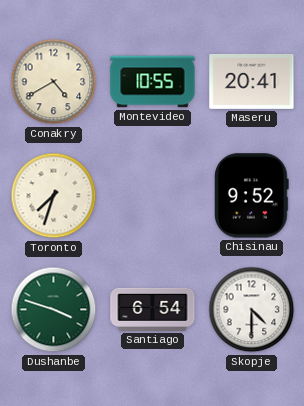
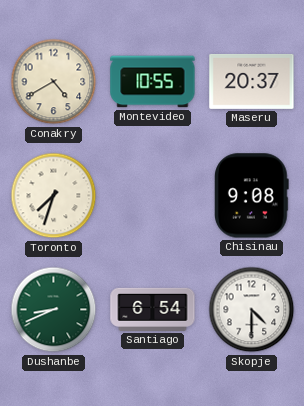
Maseru: 20:41 -> 20:37
Chisinau: 9:52 -> 9:08
Dushanbe: 3:48 -> 8:41
